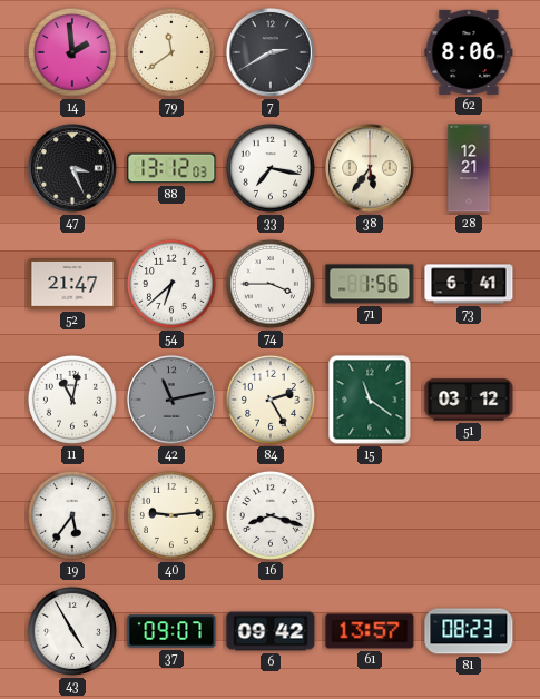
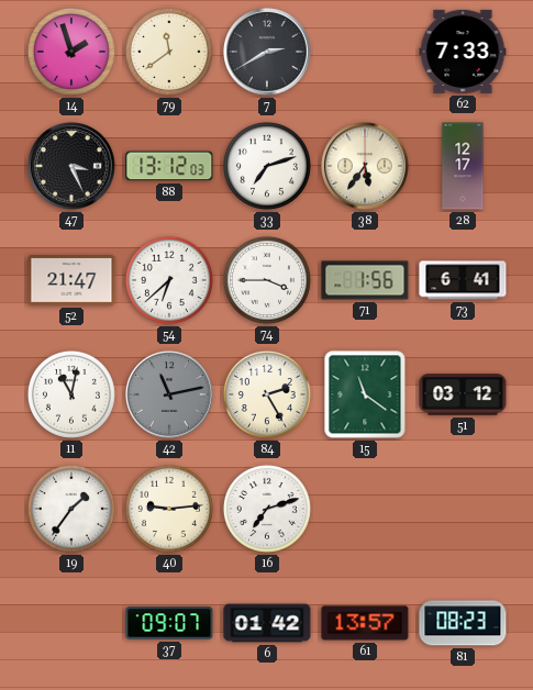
14: 1:59 -> 1:57
62: 8:06 -> 7:33
33: 7:17 -> 7:12
28: 12:21 -> 12:17
19: 5:36 -> 1:36
16: 8:18 -> 7:12
43: 4:55 -> none
6: 09:42 -> 01:42
